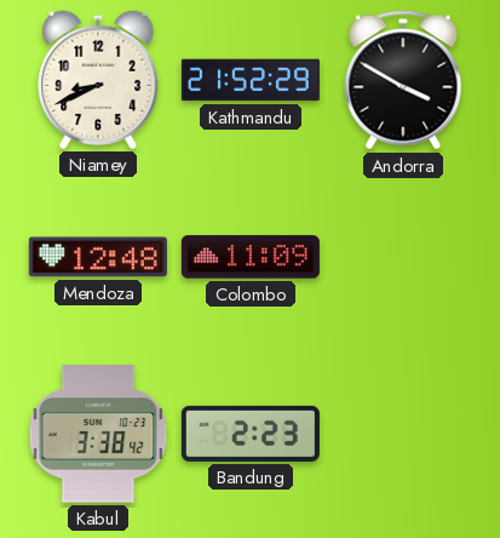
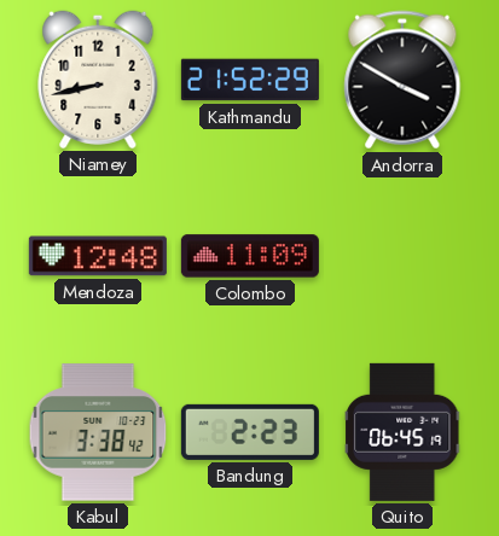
Niamey: 8:41 -> 8:43
Quito: none -> 06:45
